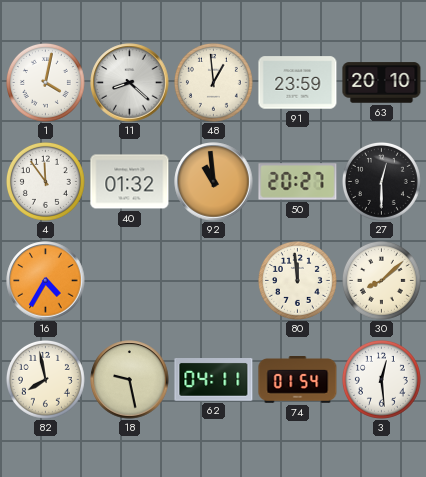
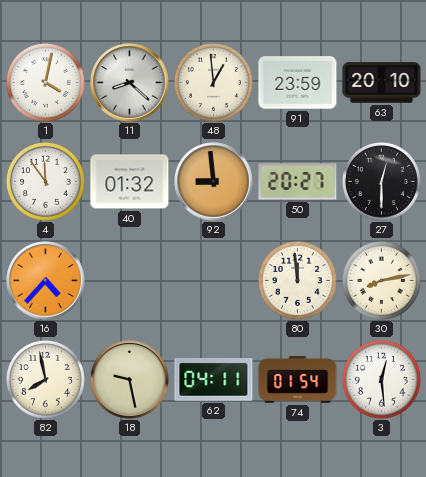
92: 10:59 -> 8:59
16: 4:35 -> 4:37
30: 8:08 -> 8:13
